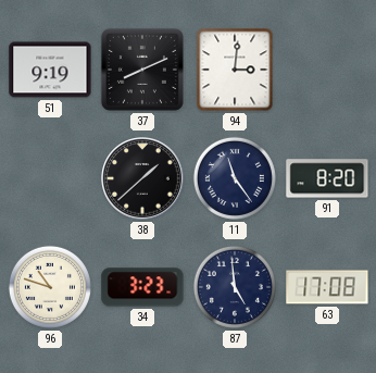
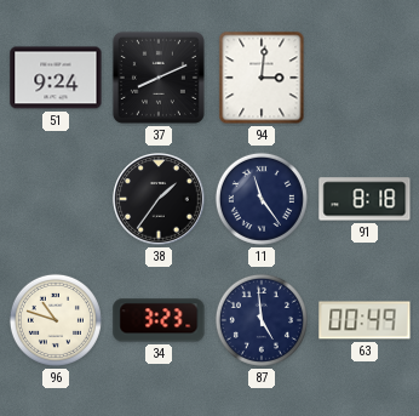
51: 9:19 -> 9:24
38: 1:38 -> 1:36
91: 8:20 -> 8:18
63: 17:08 -> 00:49
